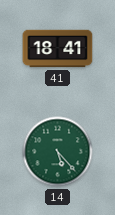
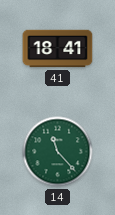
14: 5:23 -> 11:23
